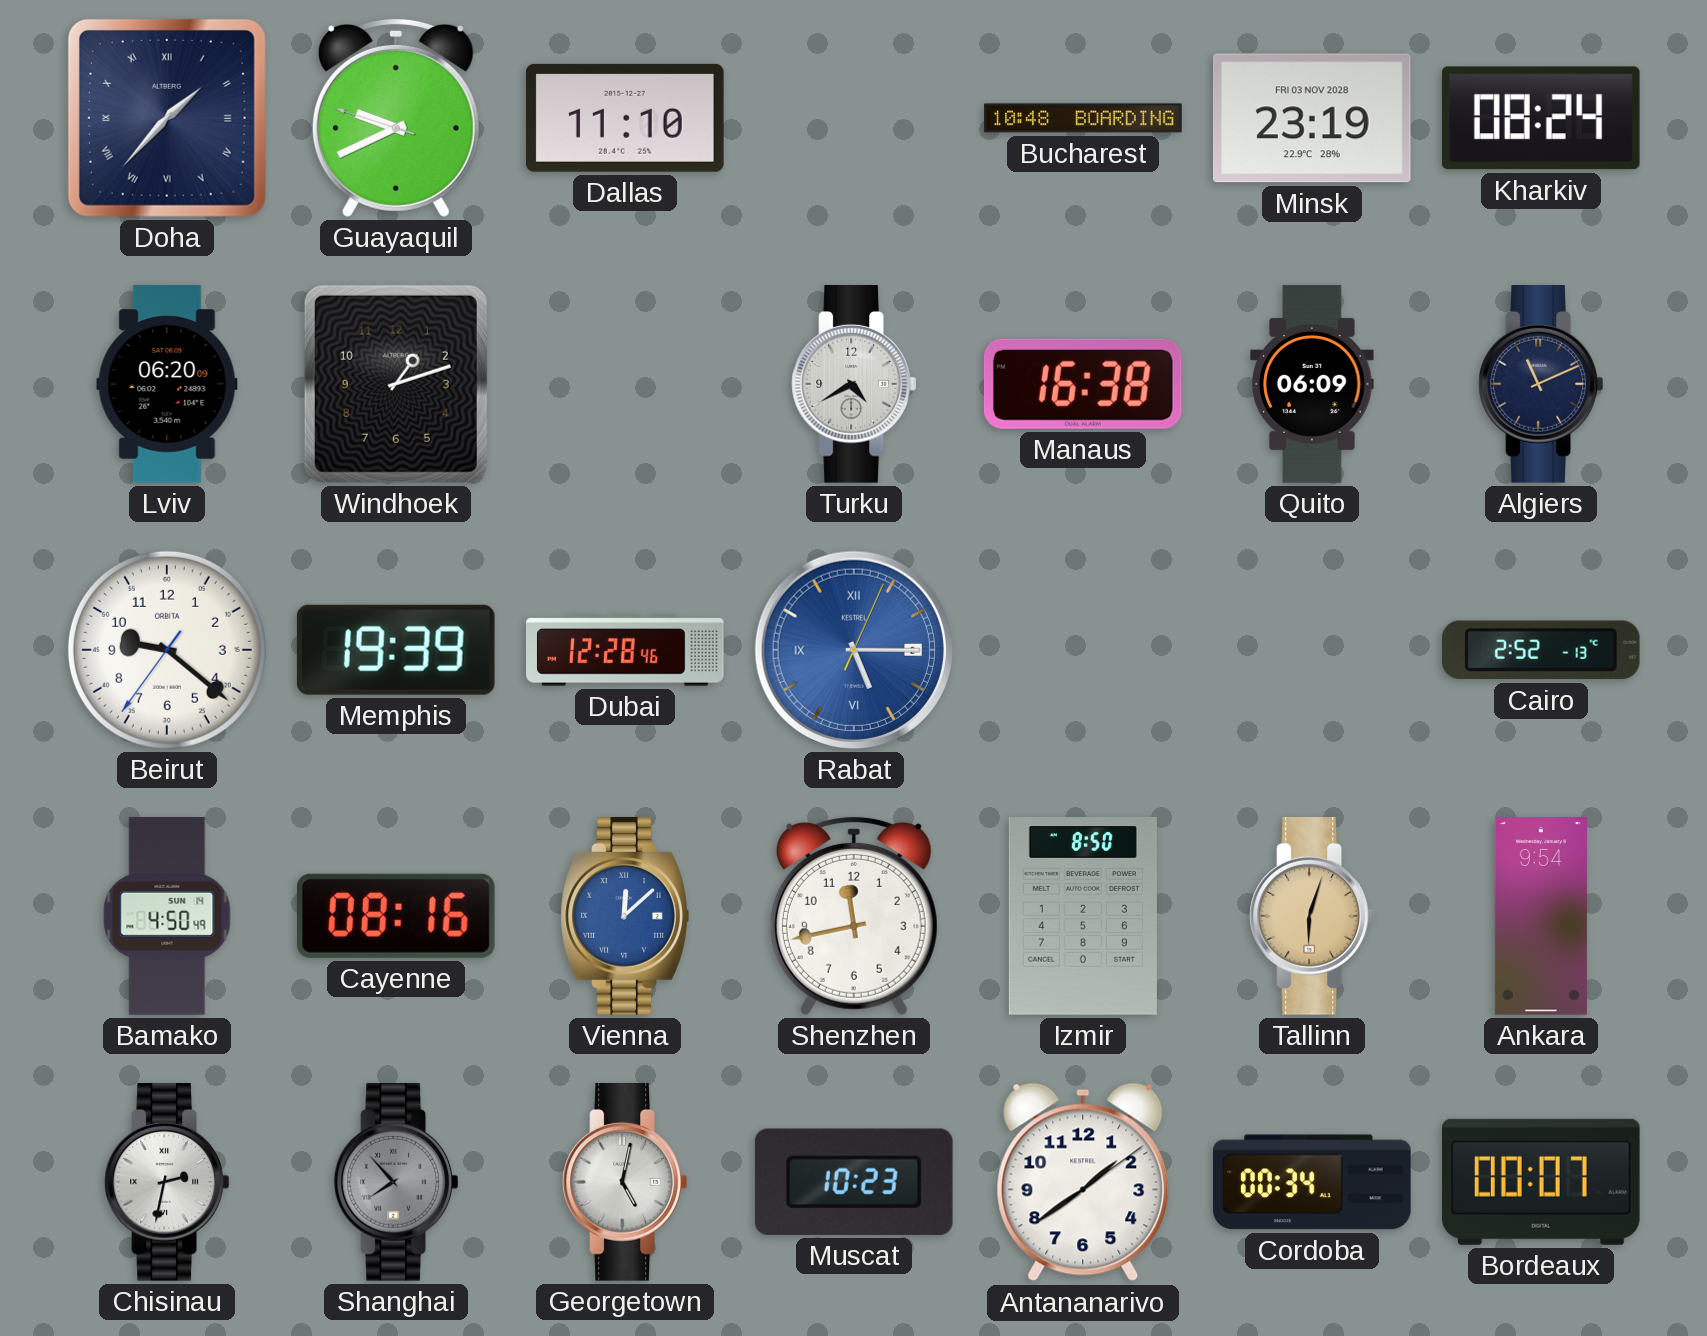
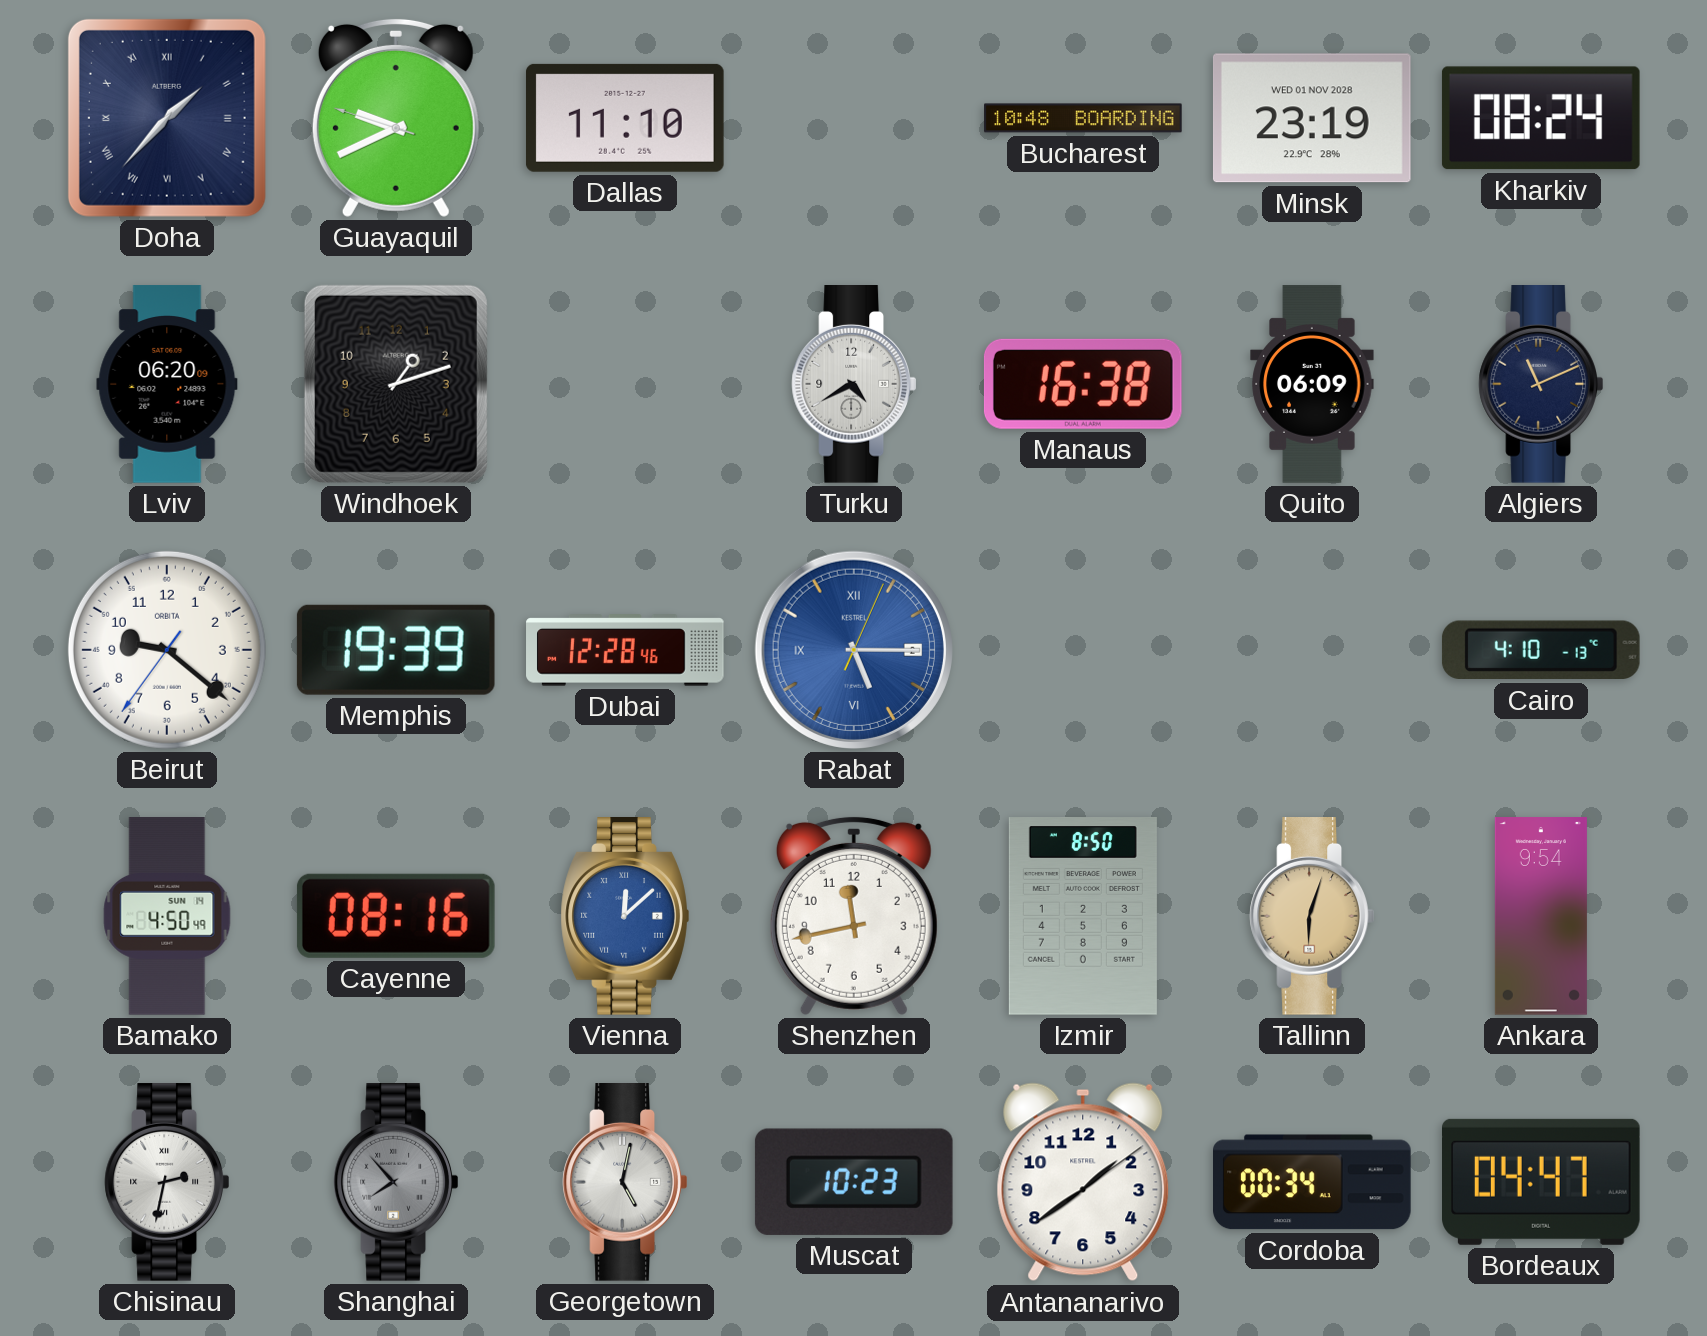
Minsk date: FRI 03 NOV 2028 -> WED 01 NOV 2028
Cairo: 2:52 -> 4:10
Bordeaux: 00:07 -> 04:47
